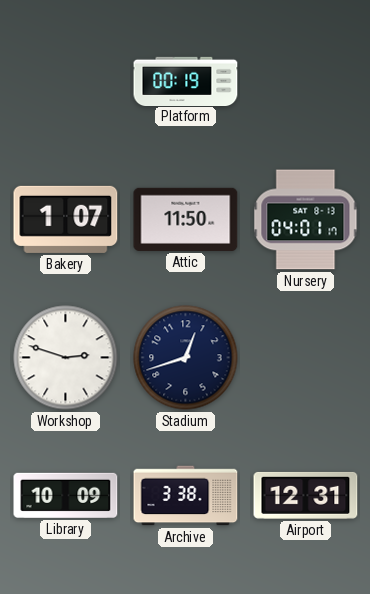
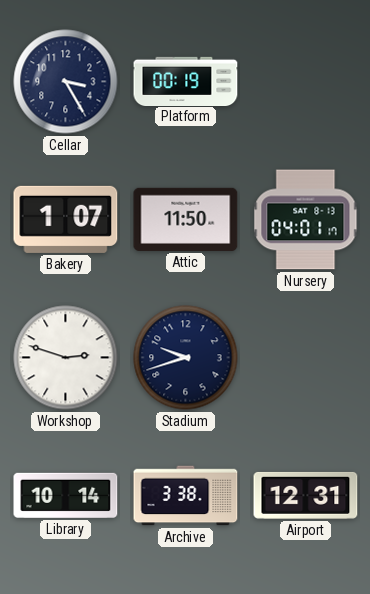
Cellar: none -> 3:25
Stadium: 12:42 -> 9:42
Library: 10:09 -> 10:14
